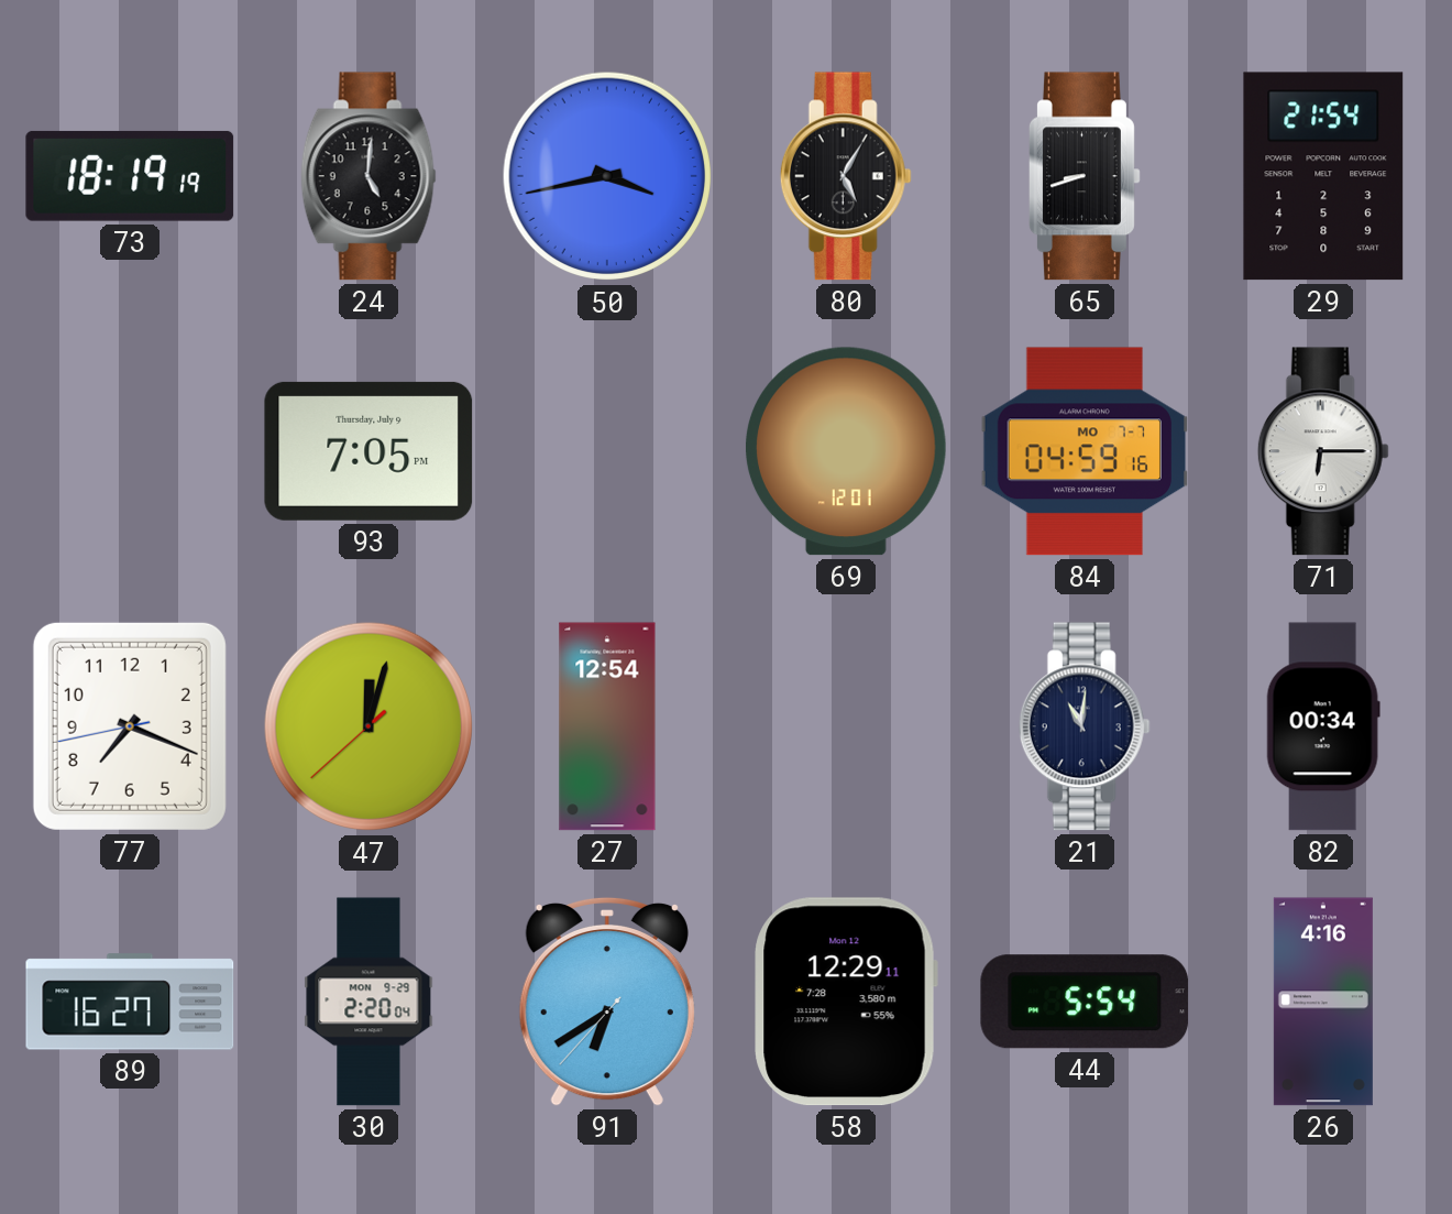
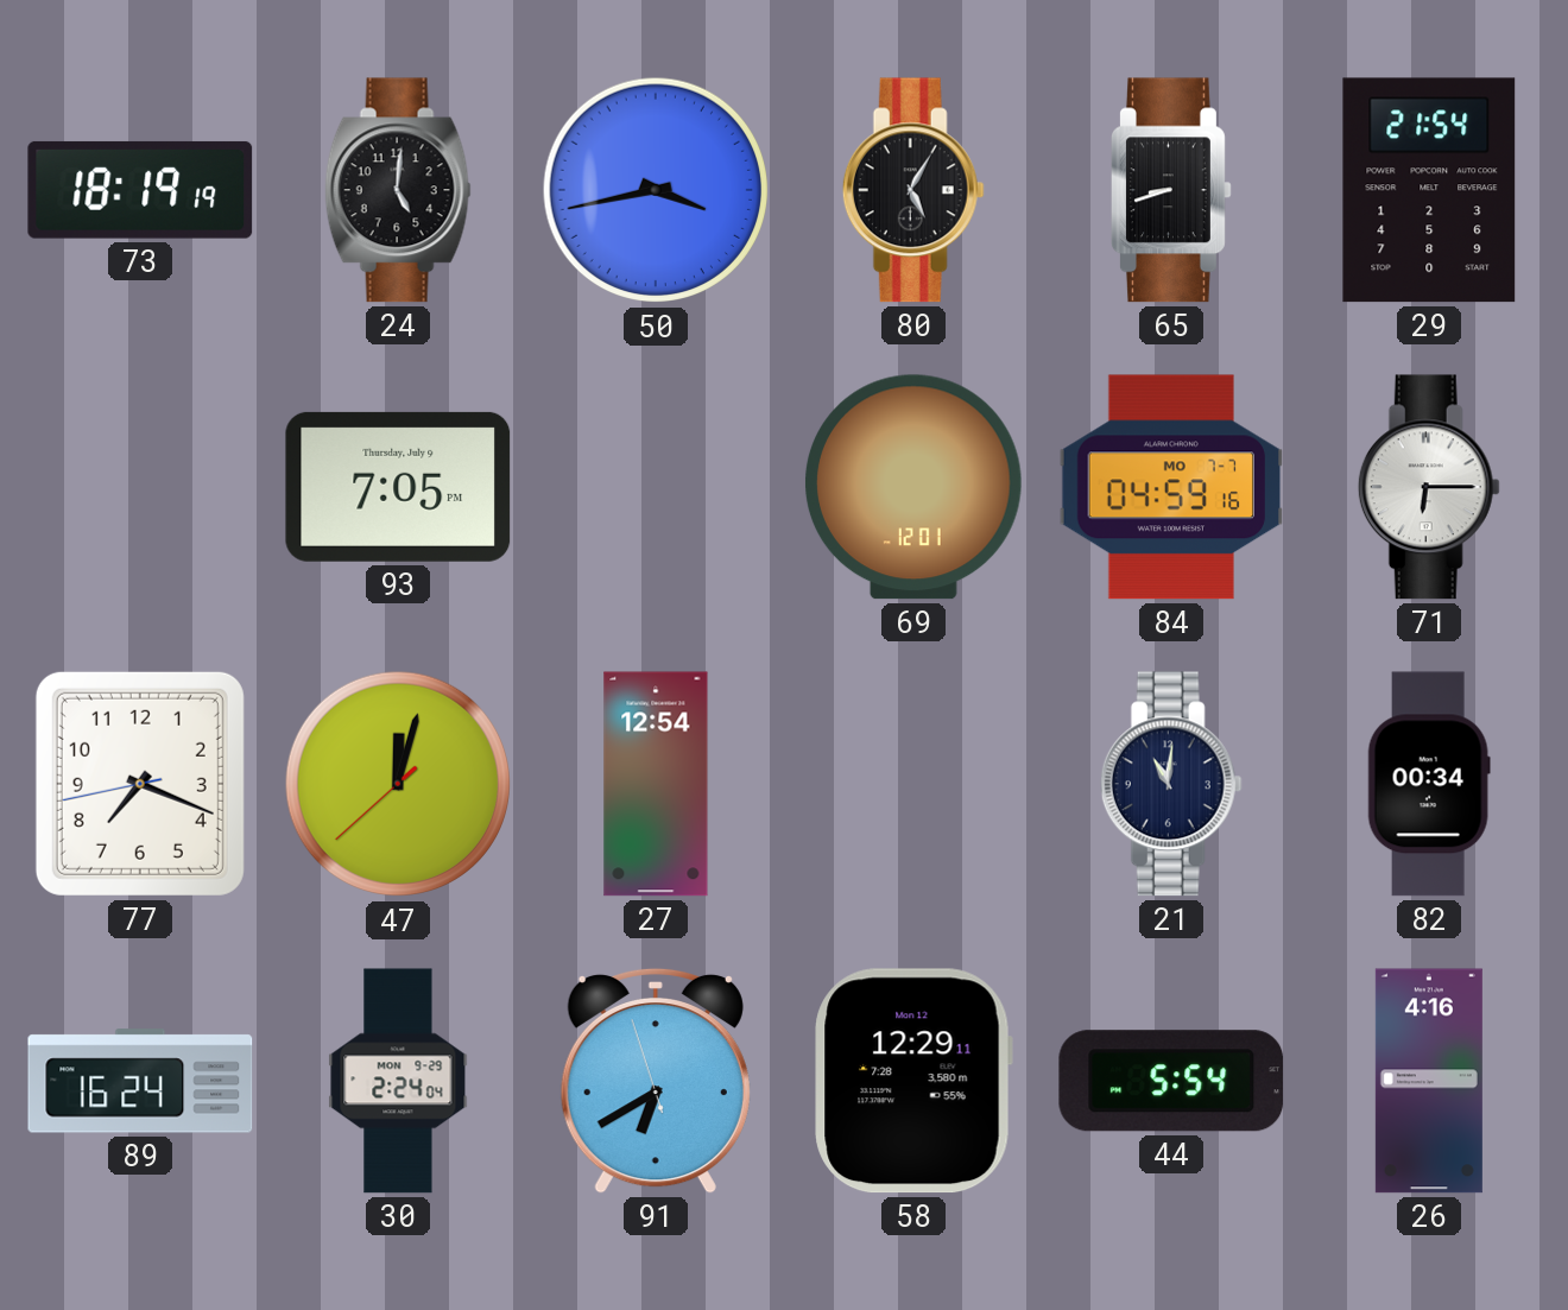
89: 16:27 -> 16:24
30: 2:20 -> 2:24
91: 6:39:37 -> 6:39:57
